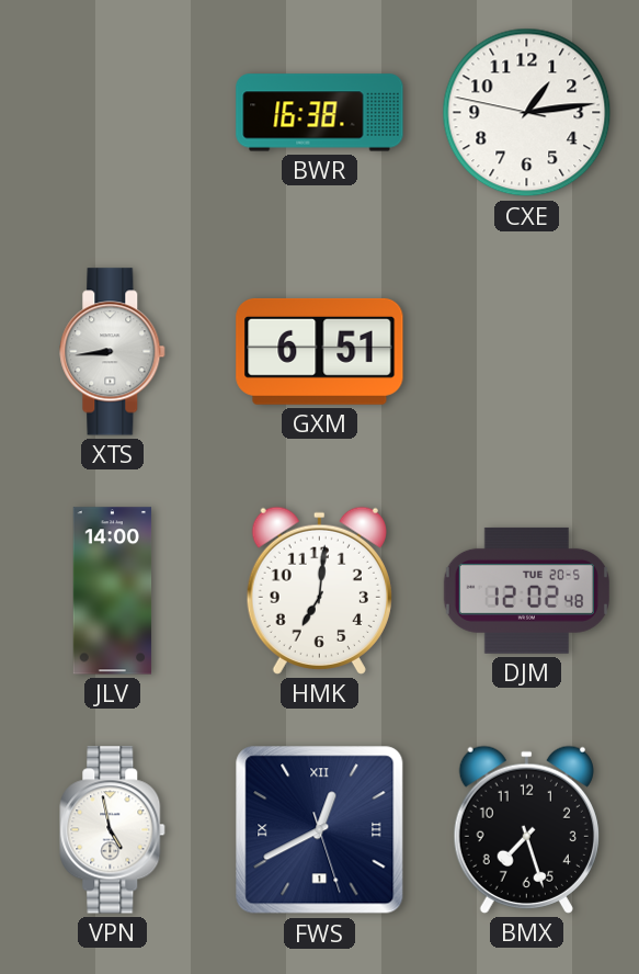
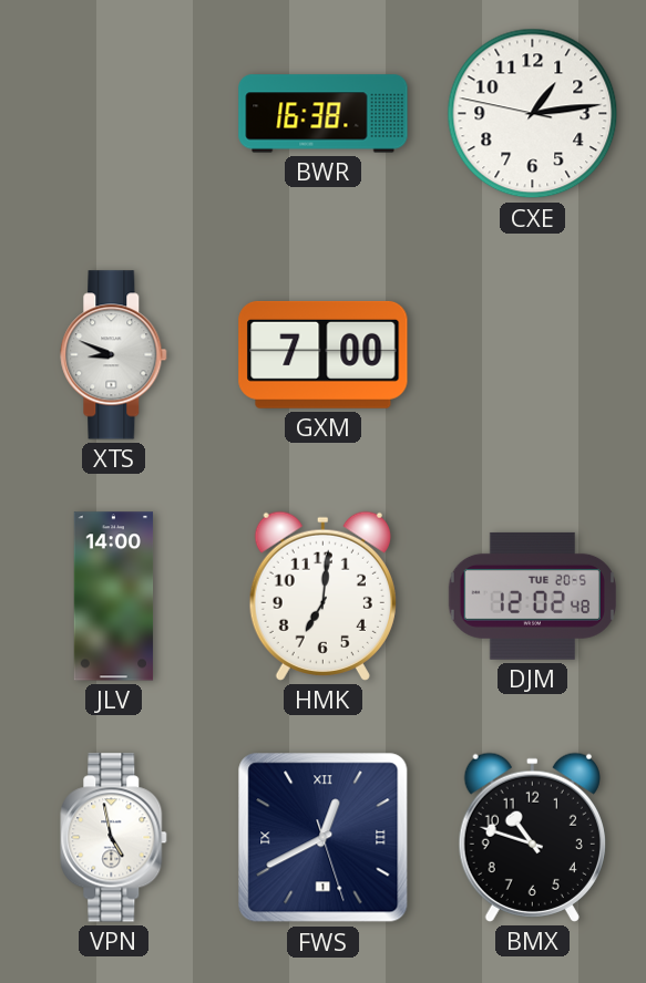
XTS: 8:44 -> 8:49
GXM: 6:51 -> 7:00
BMX: 7:27 -> 10:48
